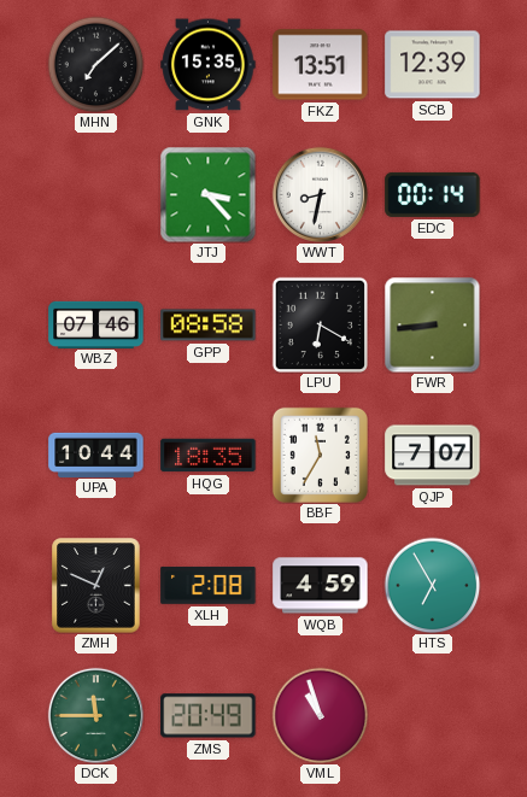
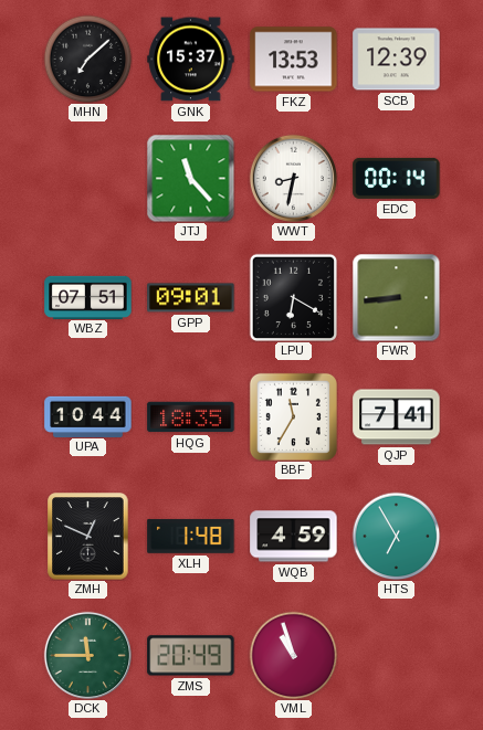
GNK: 15:35 -> 15:37
FKZ: 13:51 -> 13:53
JTJ: 3:23 -> 11:23
WBZ: 07:46 -> 07:51
GPP: 08:58 -> 09:01
QJP: 7:07 -> 7:41
XLH: 2:08 -> 1:48
